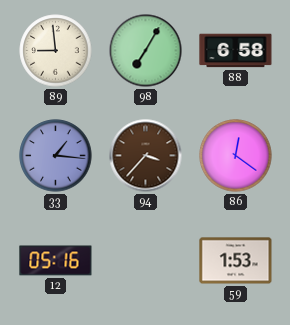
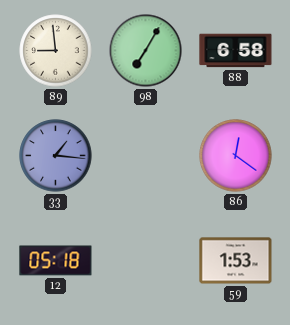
94: 3:37 -> none
12: 05:16 -> 05:18
